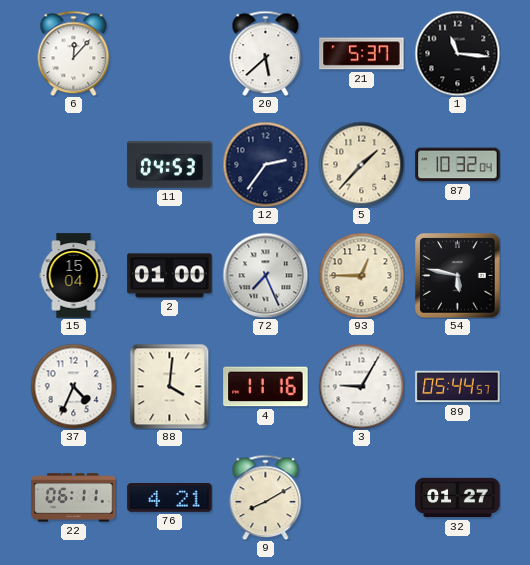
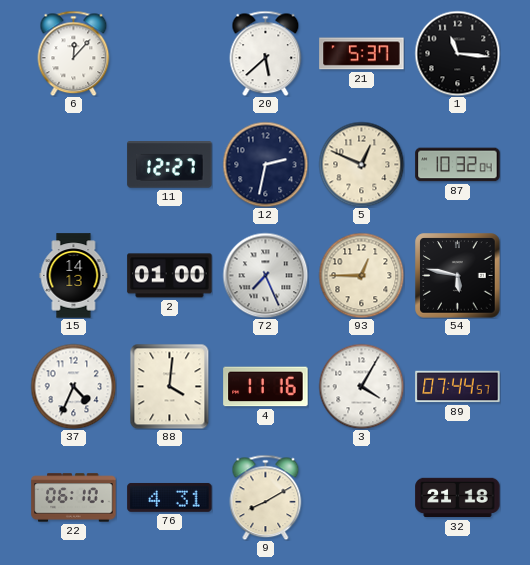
11: 04:53 -> 12:27
12: 2:36 -> 2:32
5: 1:37 -> 12:49
15: 15:04 -> 14:13
3: 9:05 -> 4:05
89: 05:44 -> 07:44
22: 06:11 -> 06:10
76: 4:21 -> 4:31
32: 01:27 -> 21:18
